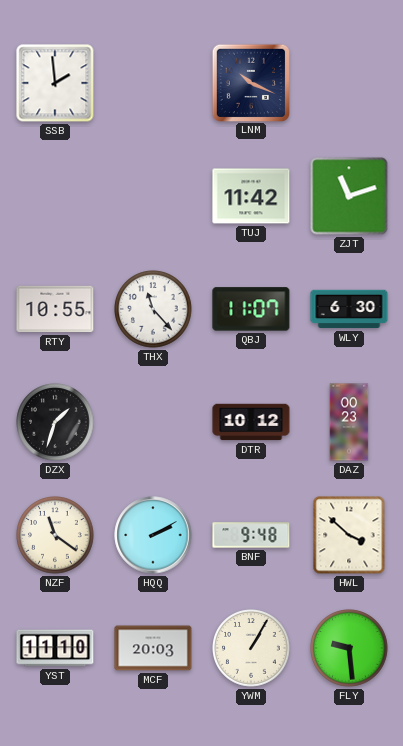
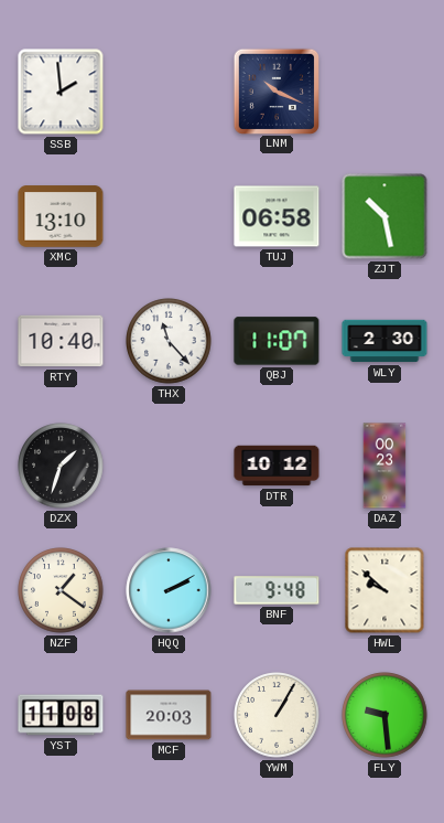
XMC: none -> 13:10
TUJ: 11:42 -> 06:58
ZJT: 11:12 -> 10:28
RTY: 10:55 -> 10:40
WLY: 6:30 -> 2:30
NZF: 11:21 -> 1:21
HWL: 3:52 -> 9:52
YST: 11:10 -> 11:08
